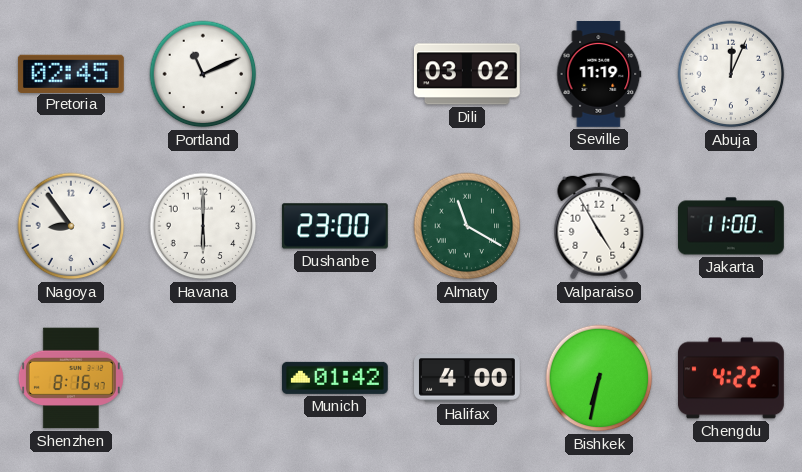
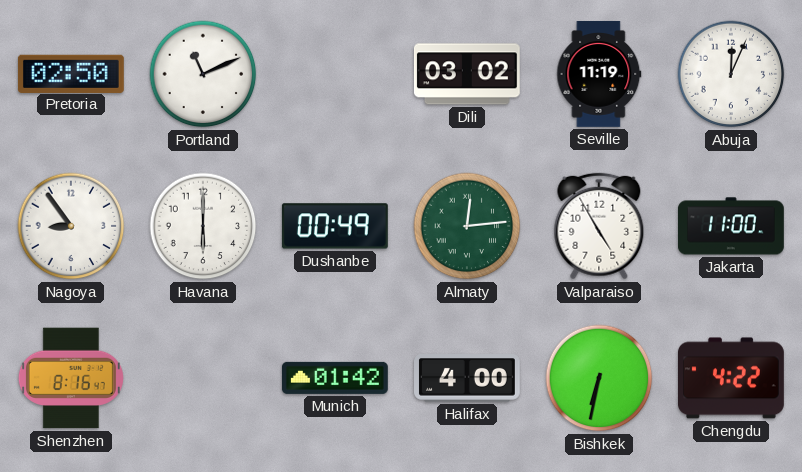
Pretoria: 02:45 -> 02:50
Dushanbe: 23:00 -> 00:49
Almaty: 11:20 -> 12:14
